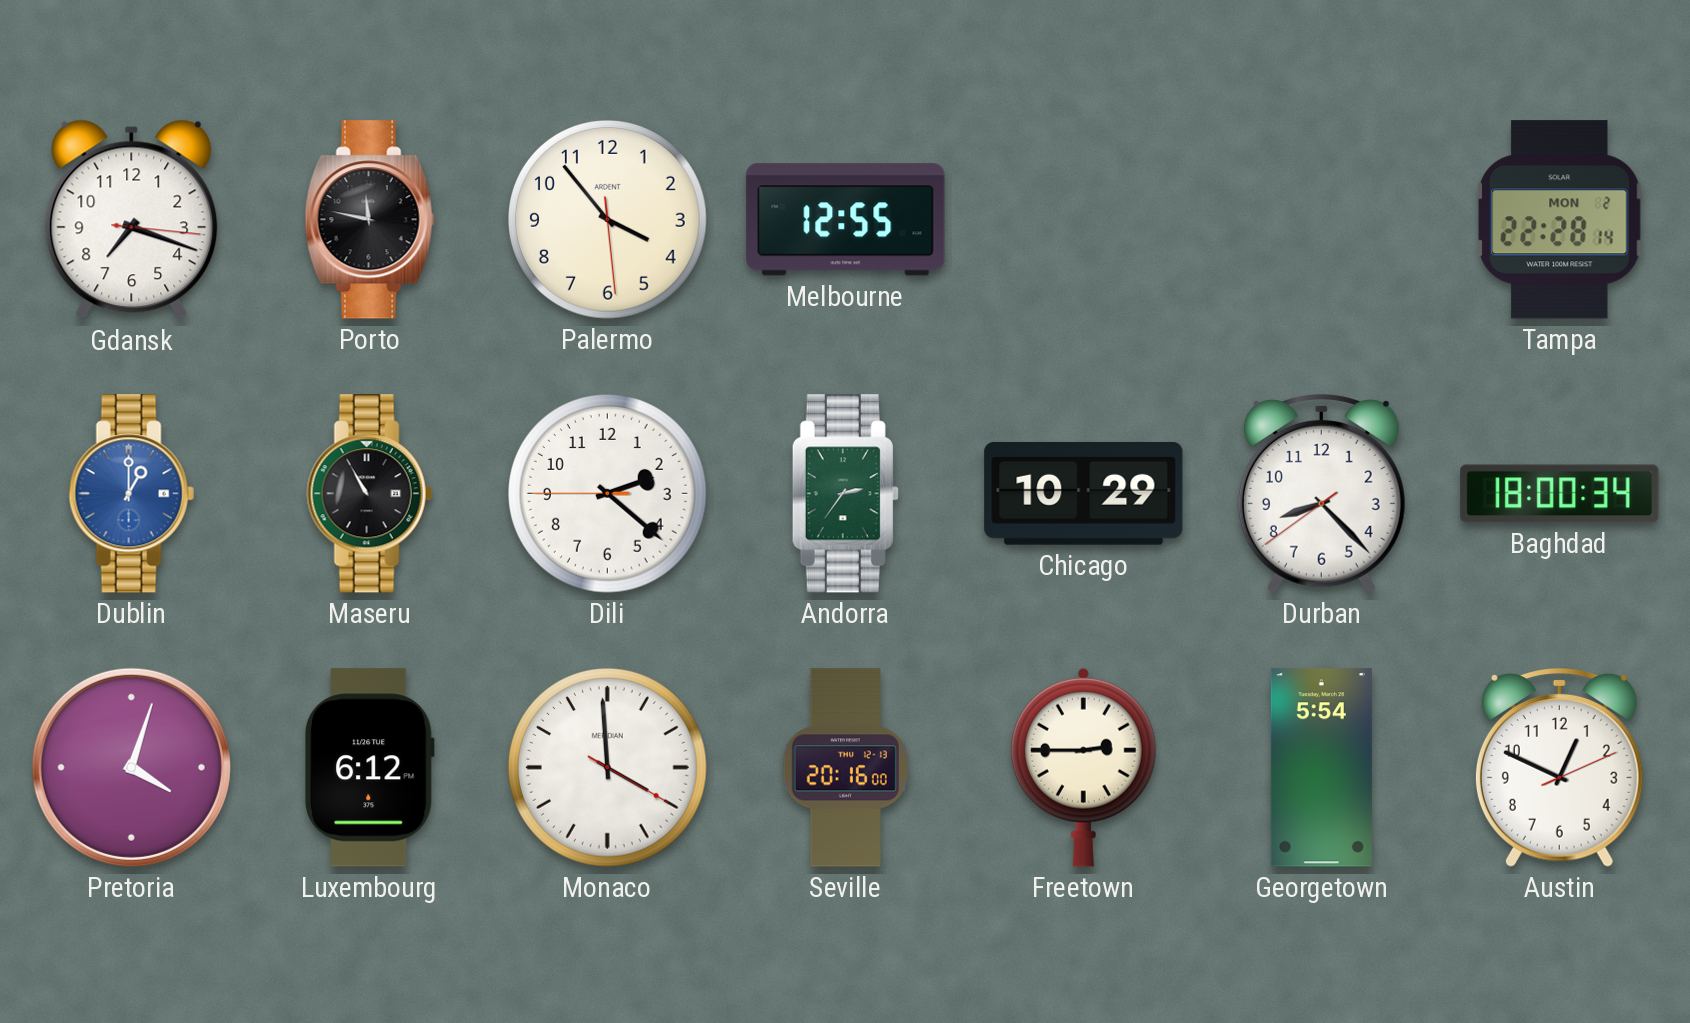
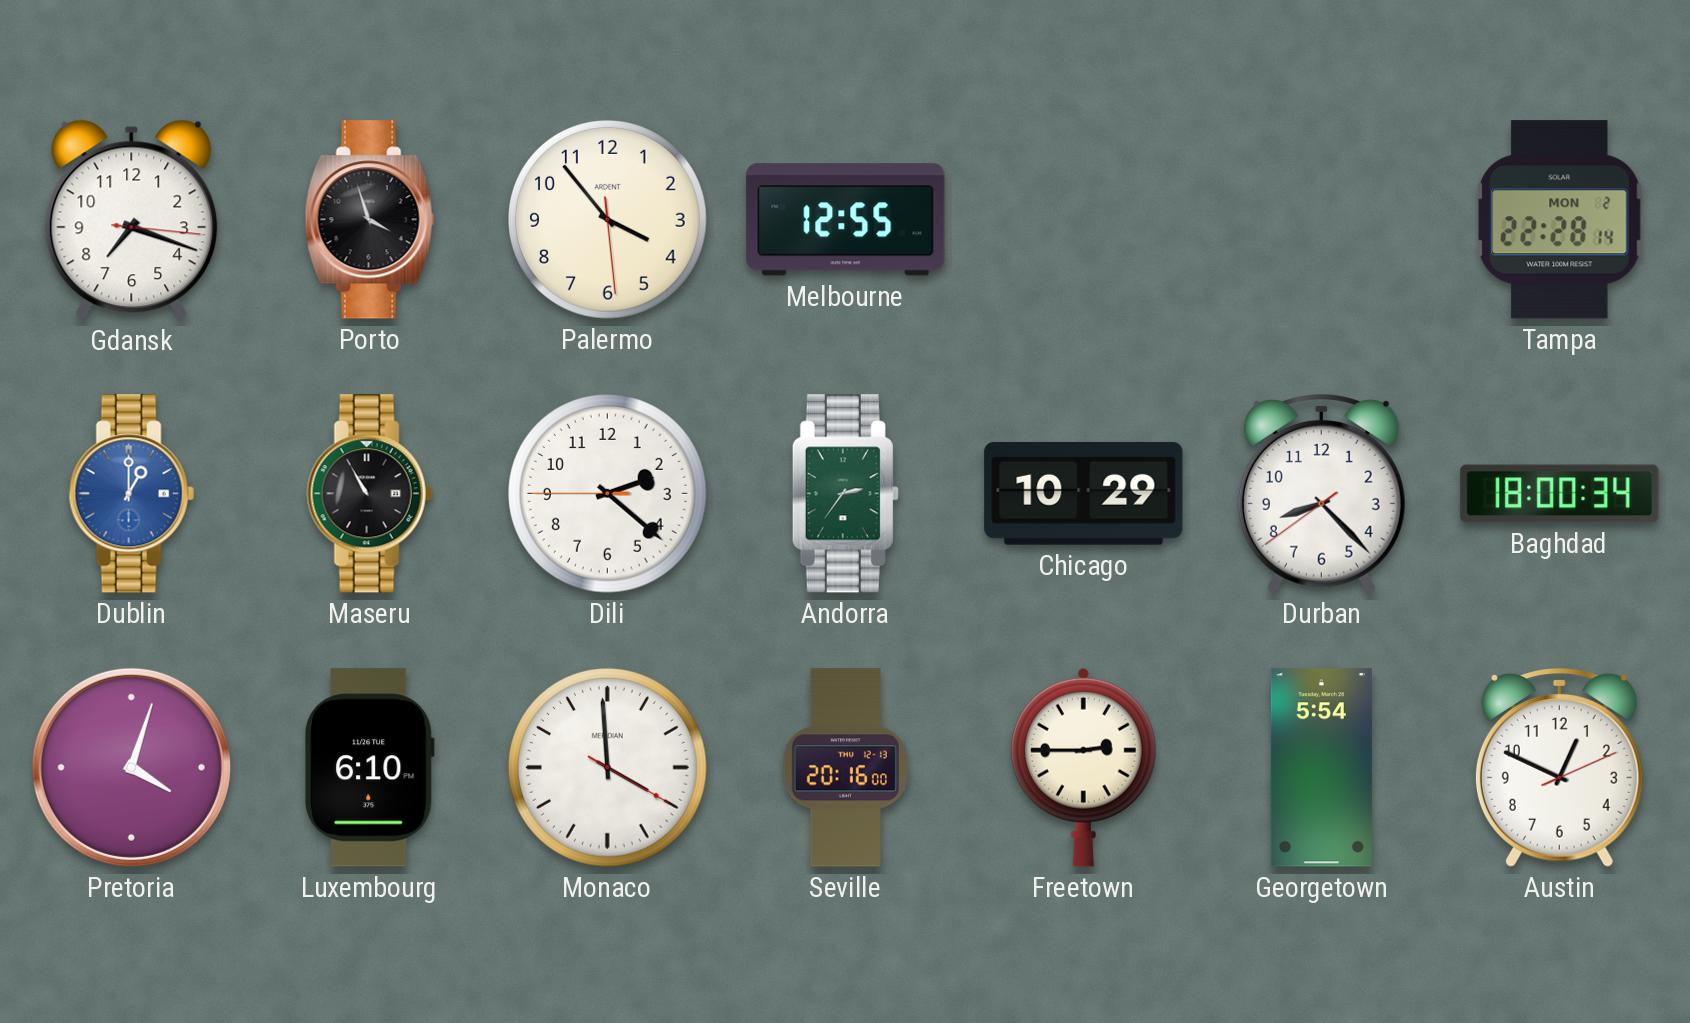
Porto: 11:47 -> 3:57
Luxembourg: 6:12 -> 6:10
